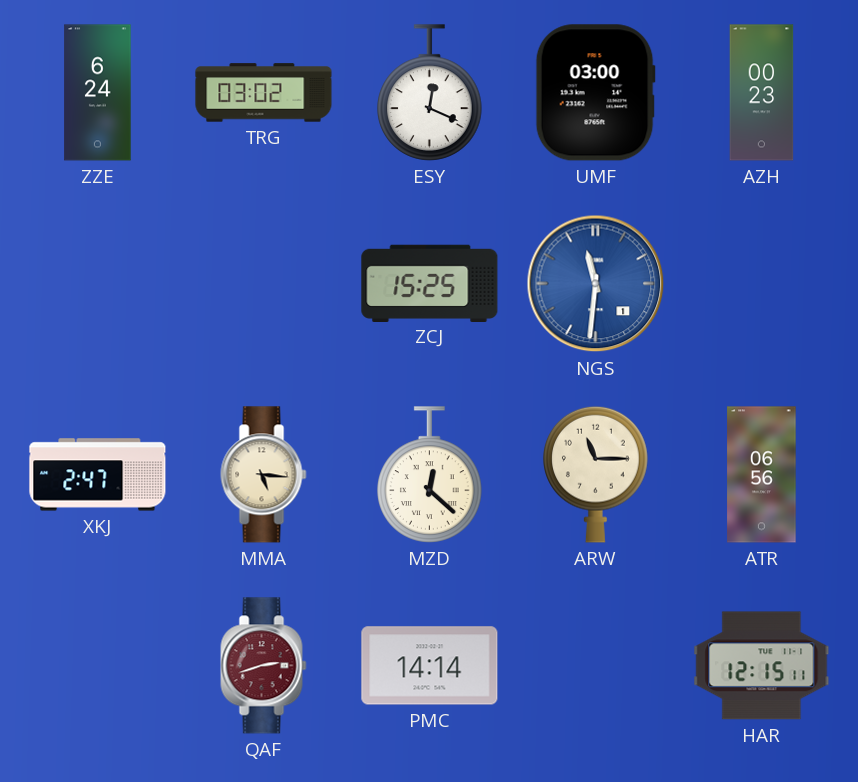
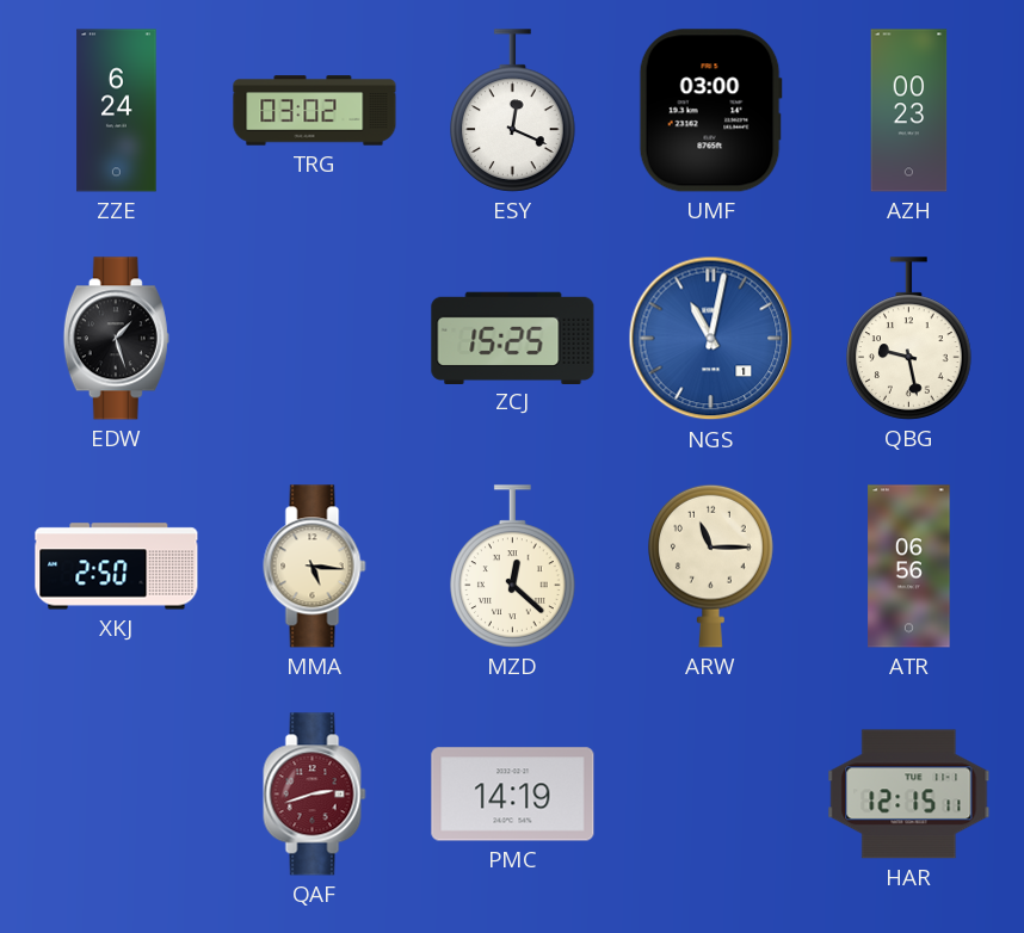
EDW: none -> 1:27
NGS: 11:31 -> 11:02
QBG: none -> 9:28
XKJ: 2:47 -> 2:50
PMC: 14:14 -> 14:19
